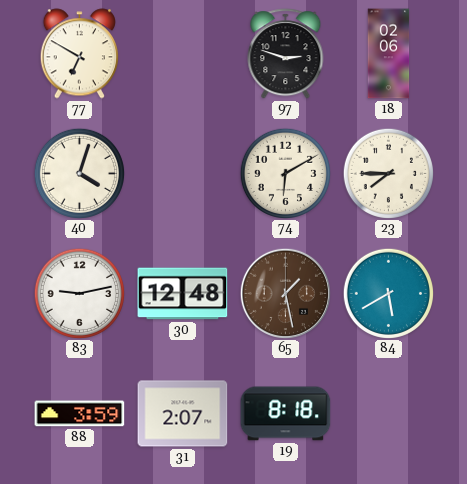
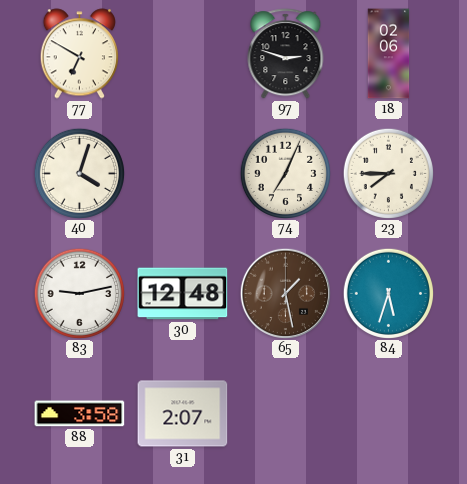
74: 6:10 -> 7:04
84: 5:40 -> 5:33
88: 3:59 -> 3:58
19: 8:18 -> none
